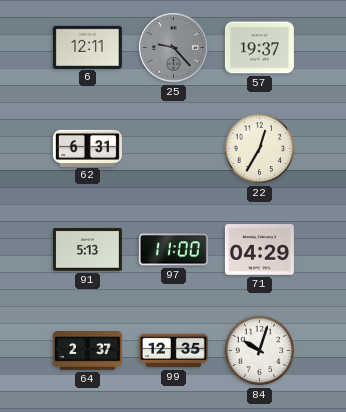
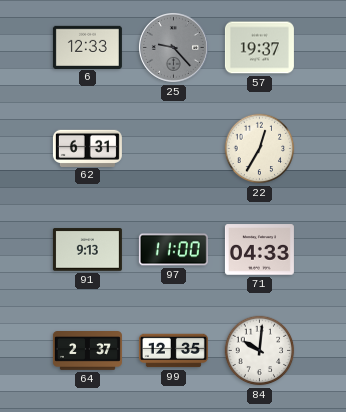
6: 12:11 -> 12:33
91: 5:13 -> 9:13
71: 04:29 -> 04:33
84: 10:03 -> 10:01
